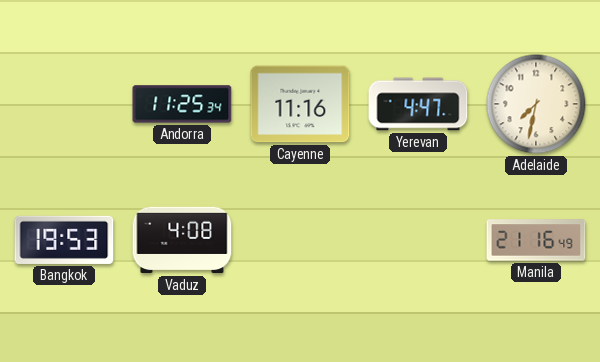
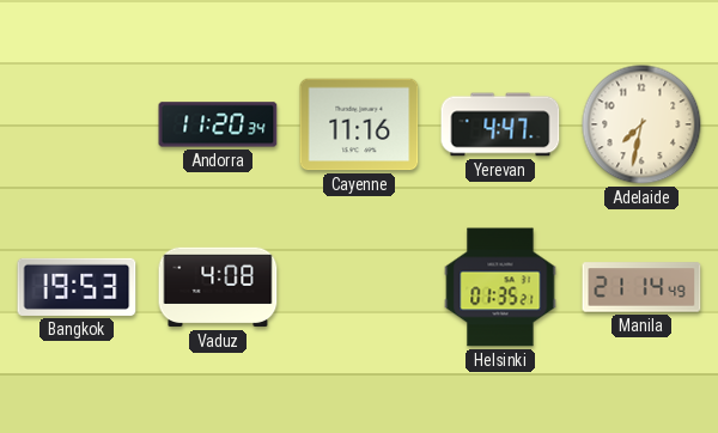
Andorra: 11:25 -> 11:20
Helsinki: none -> 01:35
Manila: 21:16 -> 21:14
